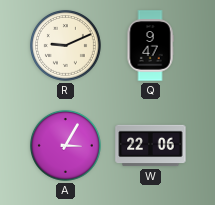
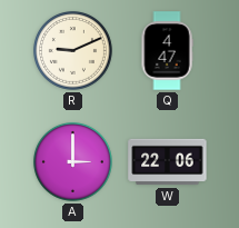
Q: 9:47 -> 4:47
A: 3:05 -> 3:00
